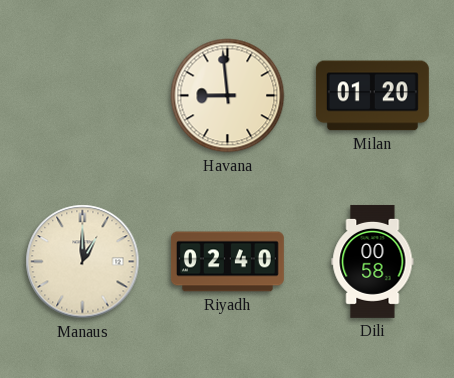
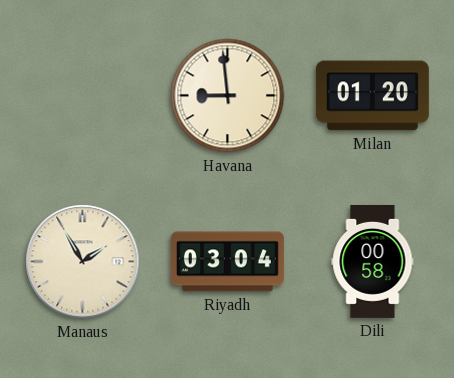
Manaus: 1:00 -> 1:55
Riyadh: 02:40 -> 03:04
